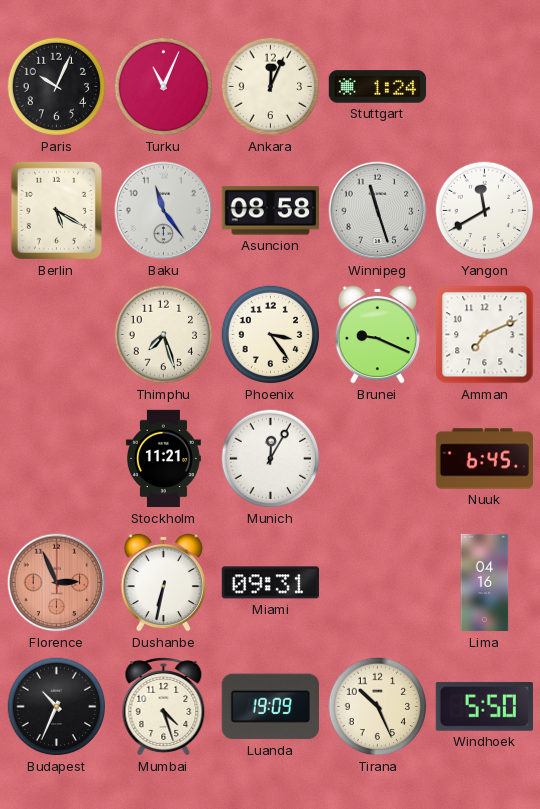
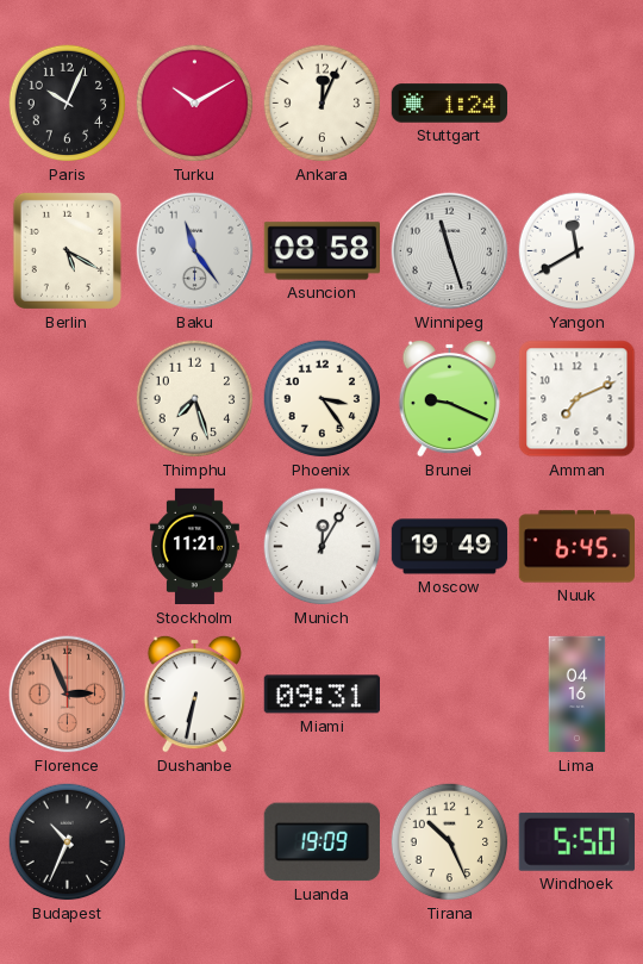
Turku: 11:04 -> 10:10
Moscow: none -> 19:49
Mumbai: 4:27 -> none
